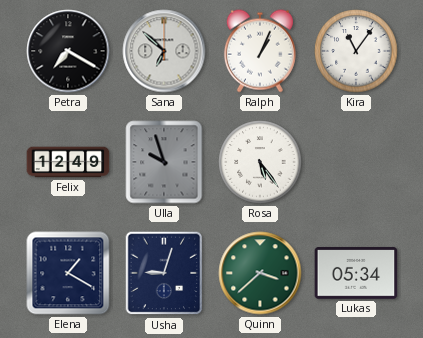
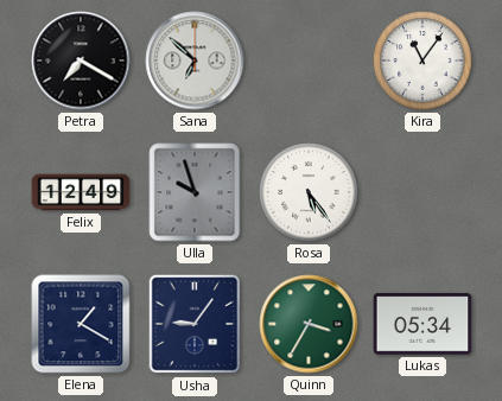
Ralph: 1:04 -> none
Usha: 9:03 -> 9:06
Quinn: 3:38 -> 3:35
